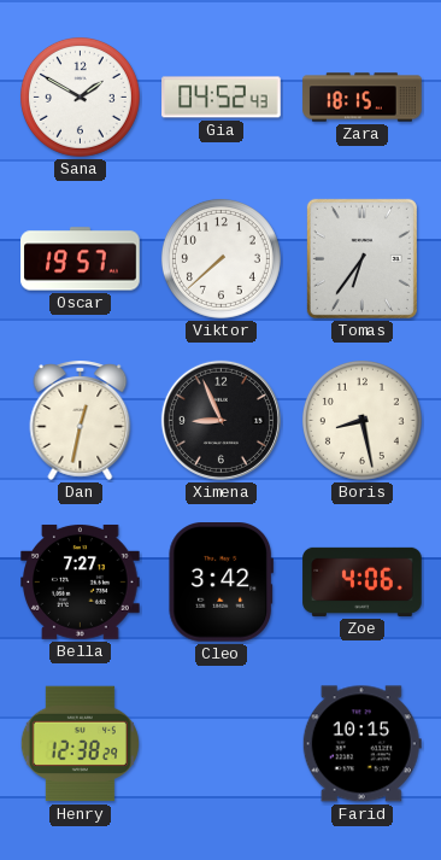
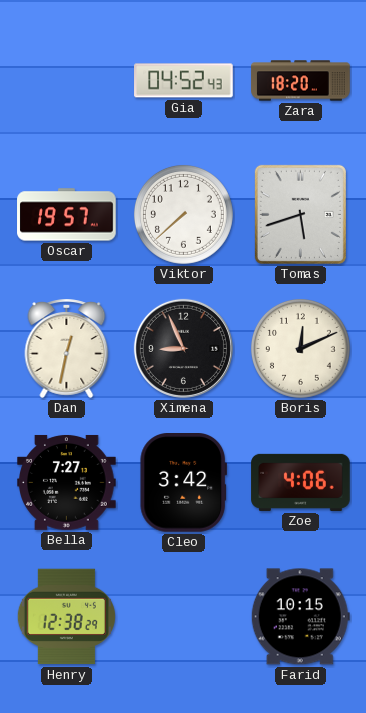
Sana: 1:50 -> none
Zara: 18:15 -> 18:20
Tomas: 6:36 -> 5:42
Boris: 8:28 -> 12:11
